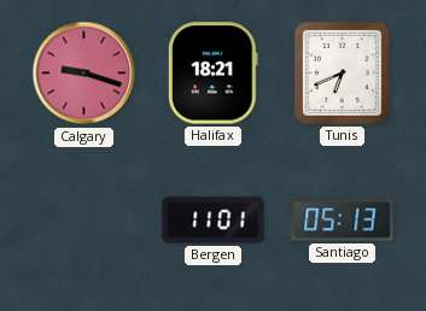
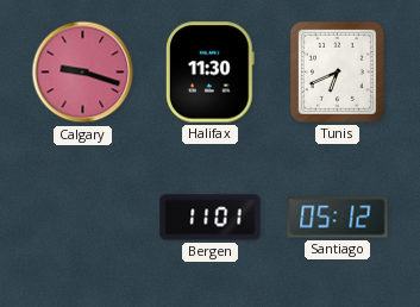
Halifax: 18:21 -> 11:30
Santiago: 05:13 -> 05:12
